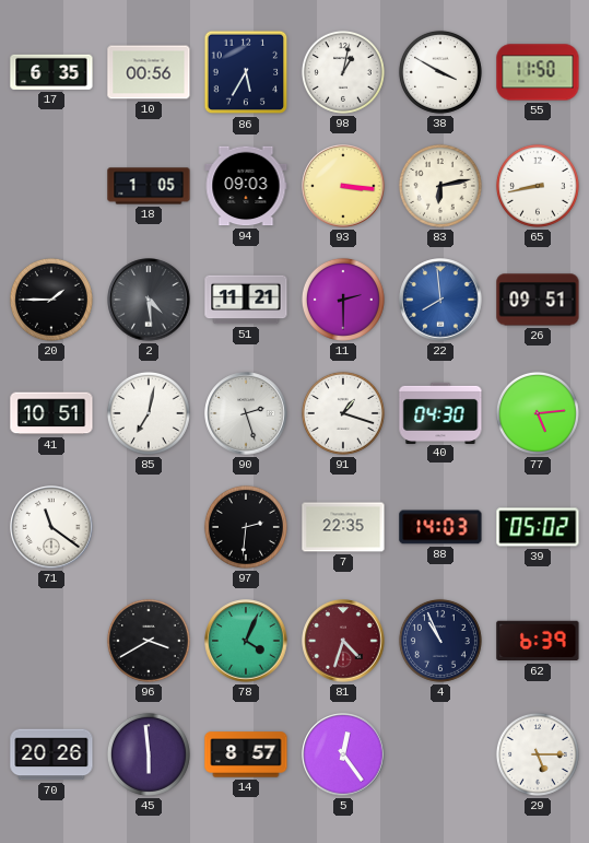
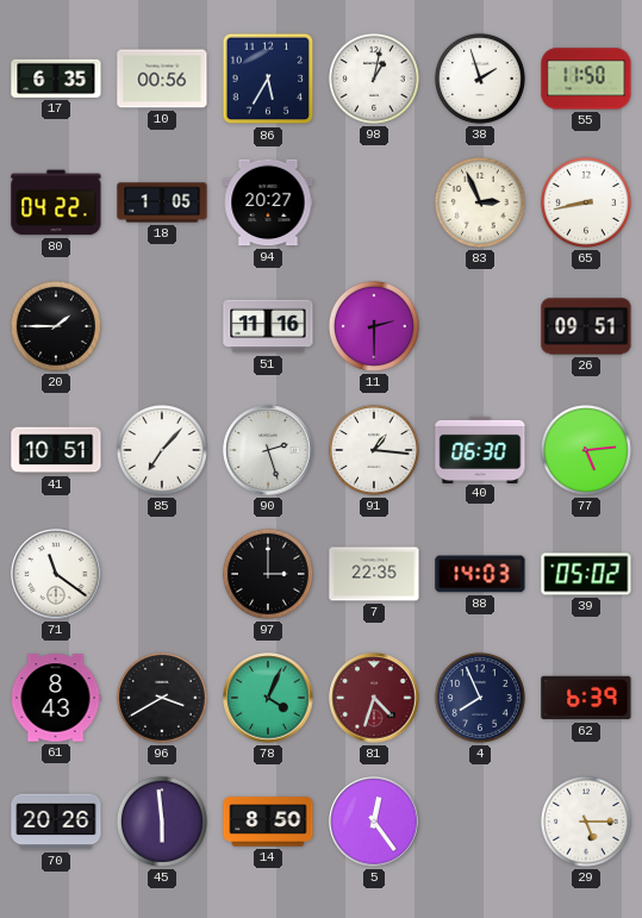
38: 3:50 -> 1:57
80: none -> 04:22
94: 09:03 -> 20:27
93: 3:16 -> none
83: 6:13 -> 2:56
2: 4:29 -> none
51: 11:21 -> 11:16
22: 7:59 -> none
85: 7:02 -> 7:07
91: 1:18 -> 1:16
40: 04:30 -> 06:30
97: 2:31 -> 3:00
61: none -> 8:43
4: 10:56 -> 7:56
14: 8:57 -> 8:50
